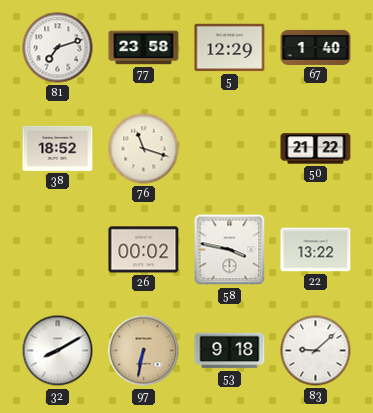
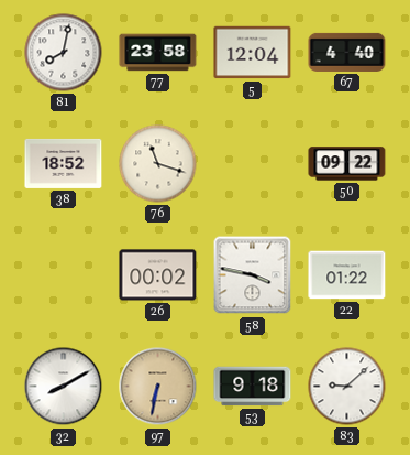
81: 7:12 -> 8:02
5: 12:29 -> 12:04
67: 1:40 -> 4:40
50: 21:22 -> 09:22
22: 13:22 -> 01:22
